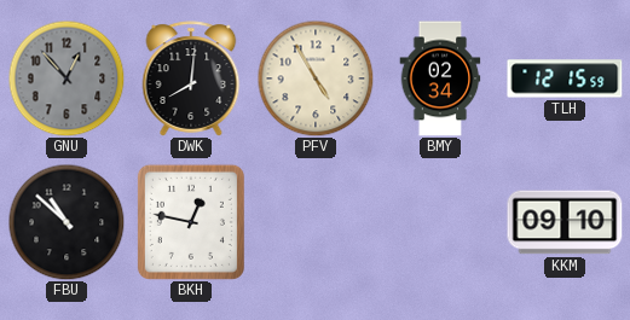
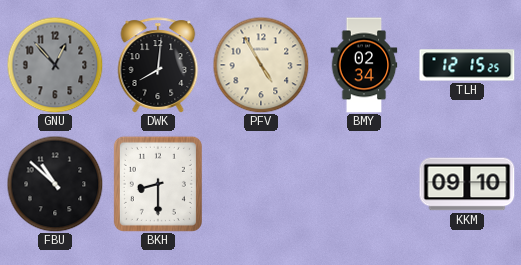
TLH: 12:15:59 -> 12:15:25
BKH: 12:47 -> 8:30
